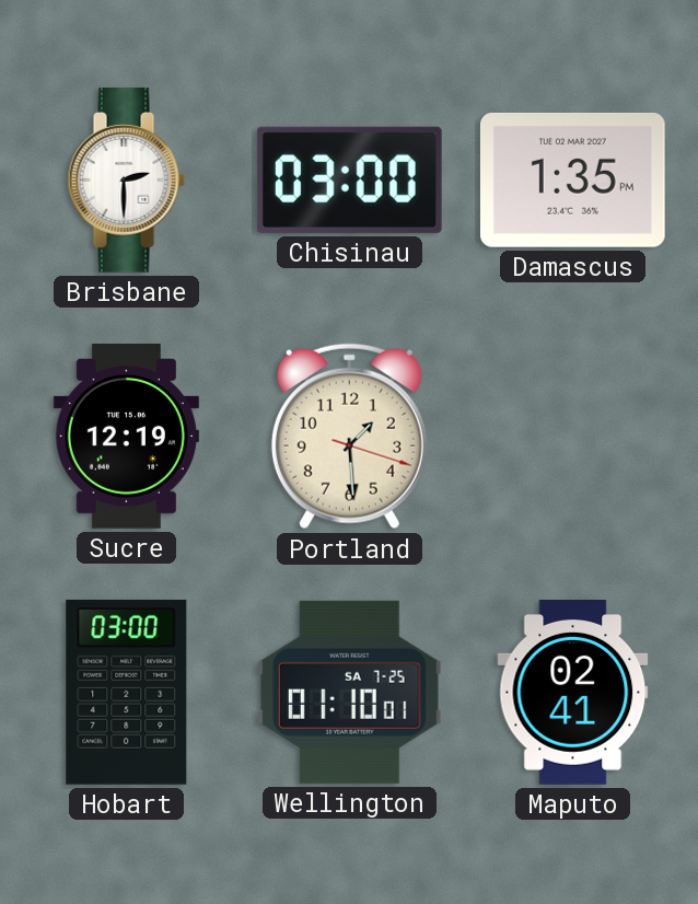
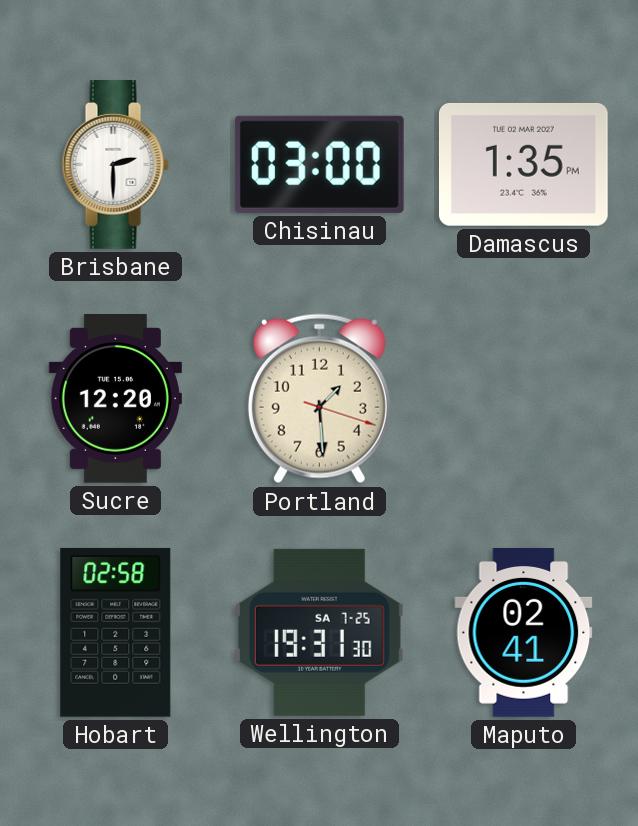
Sucre: 12:19 -> 12:20
Hobart: 03:00 -> 02:58
Wellington: 01:10 -> 19:31
